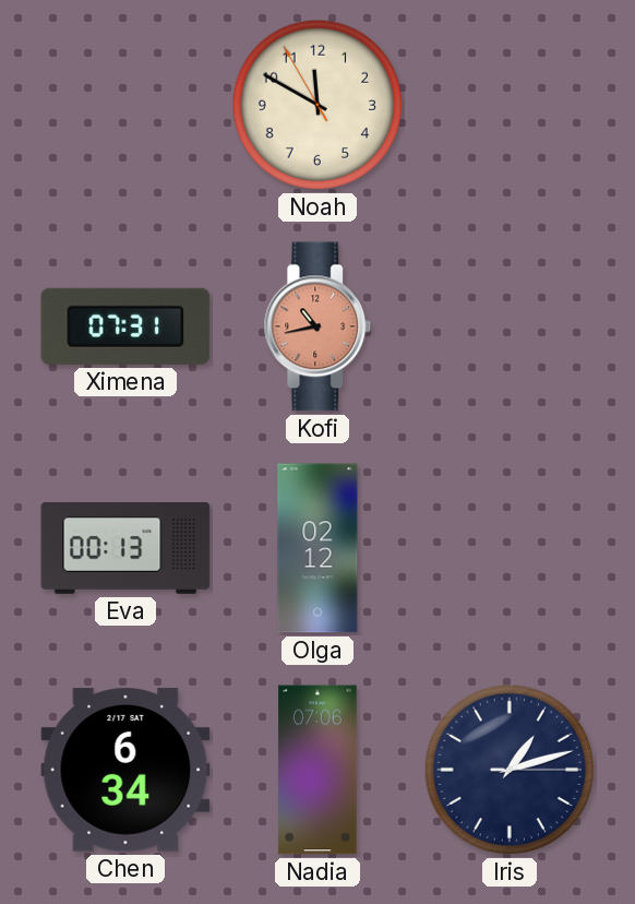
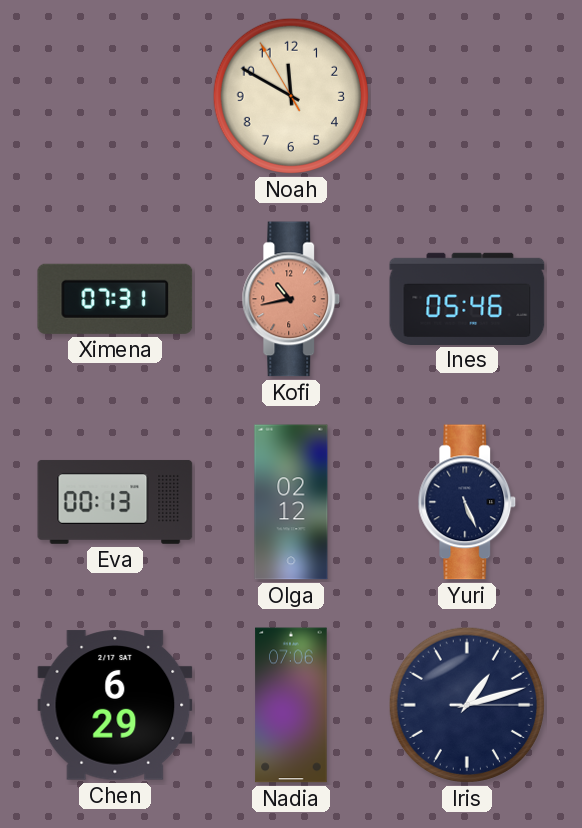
Ines: none -> 05:46
Yuri: none -> 5:26
Chen: 6:34 -> 6:29
